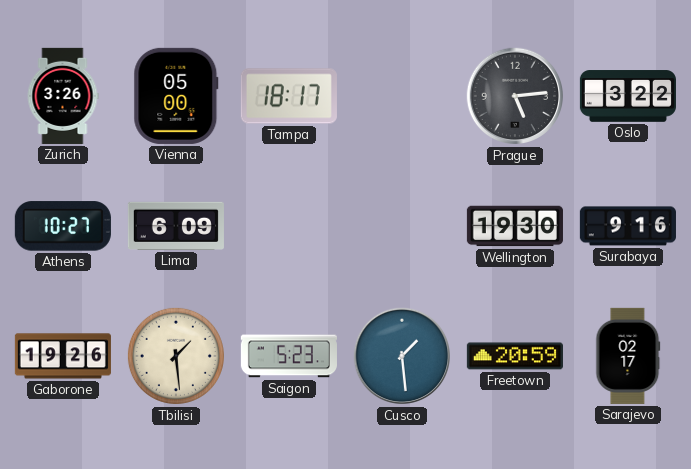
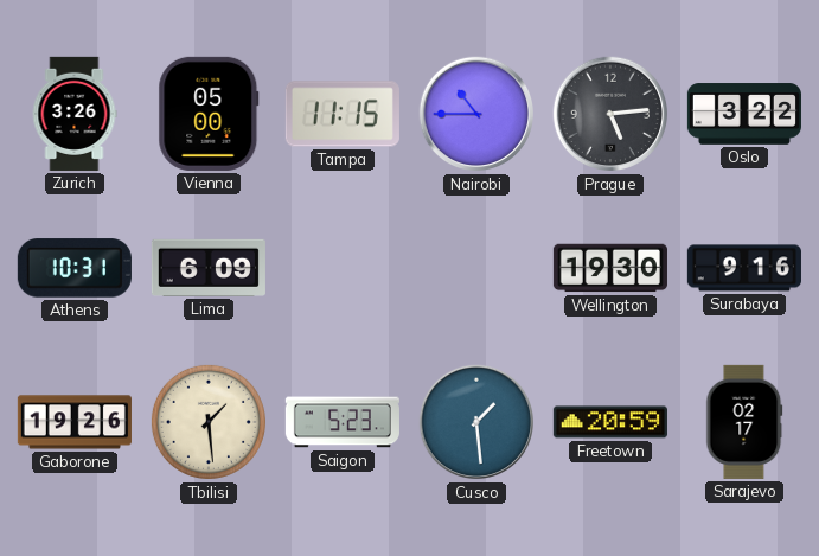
Tampa: 18:17 -> 11:15
Nairobi: none -> 10:45
Athens: 10:27 -> 10:31
